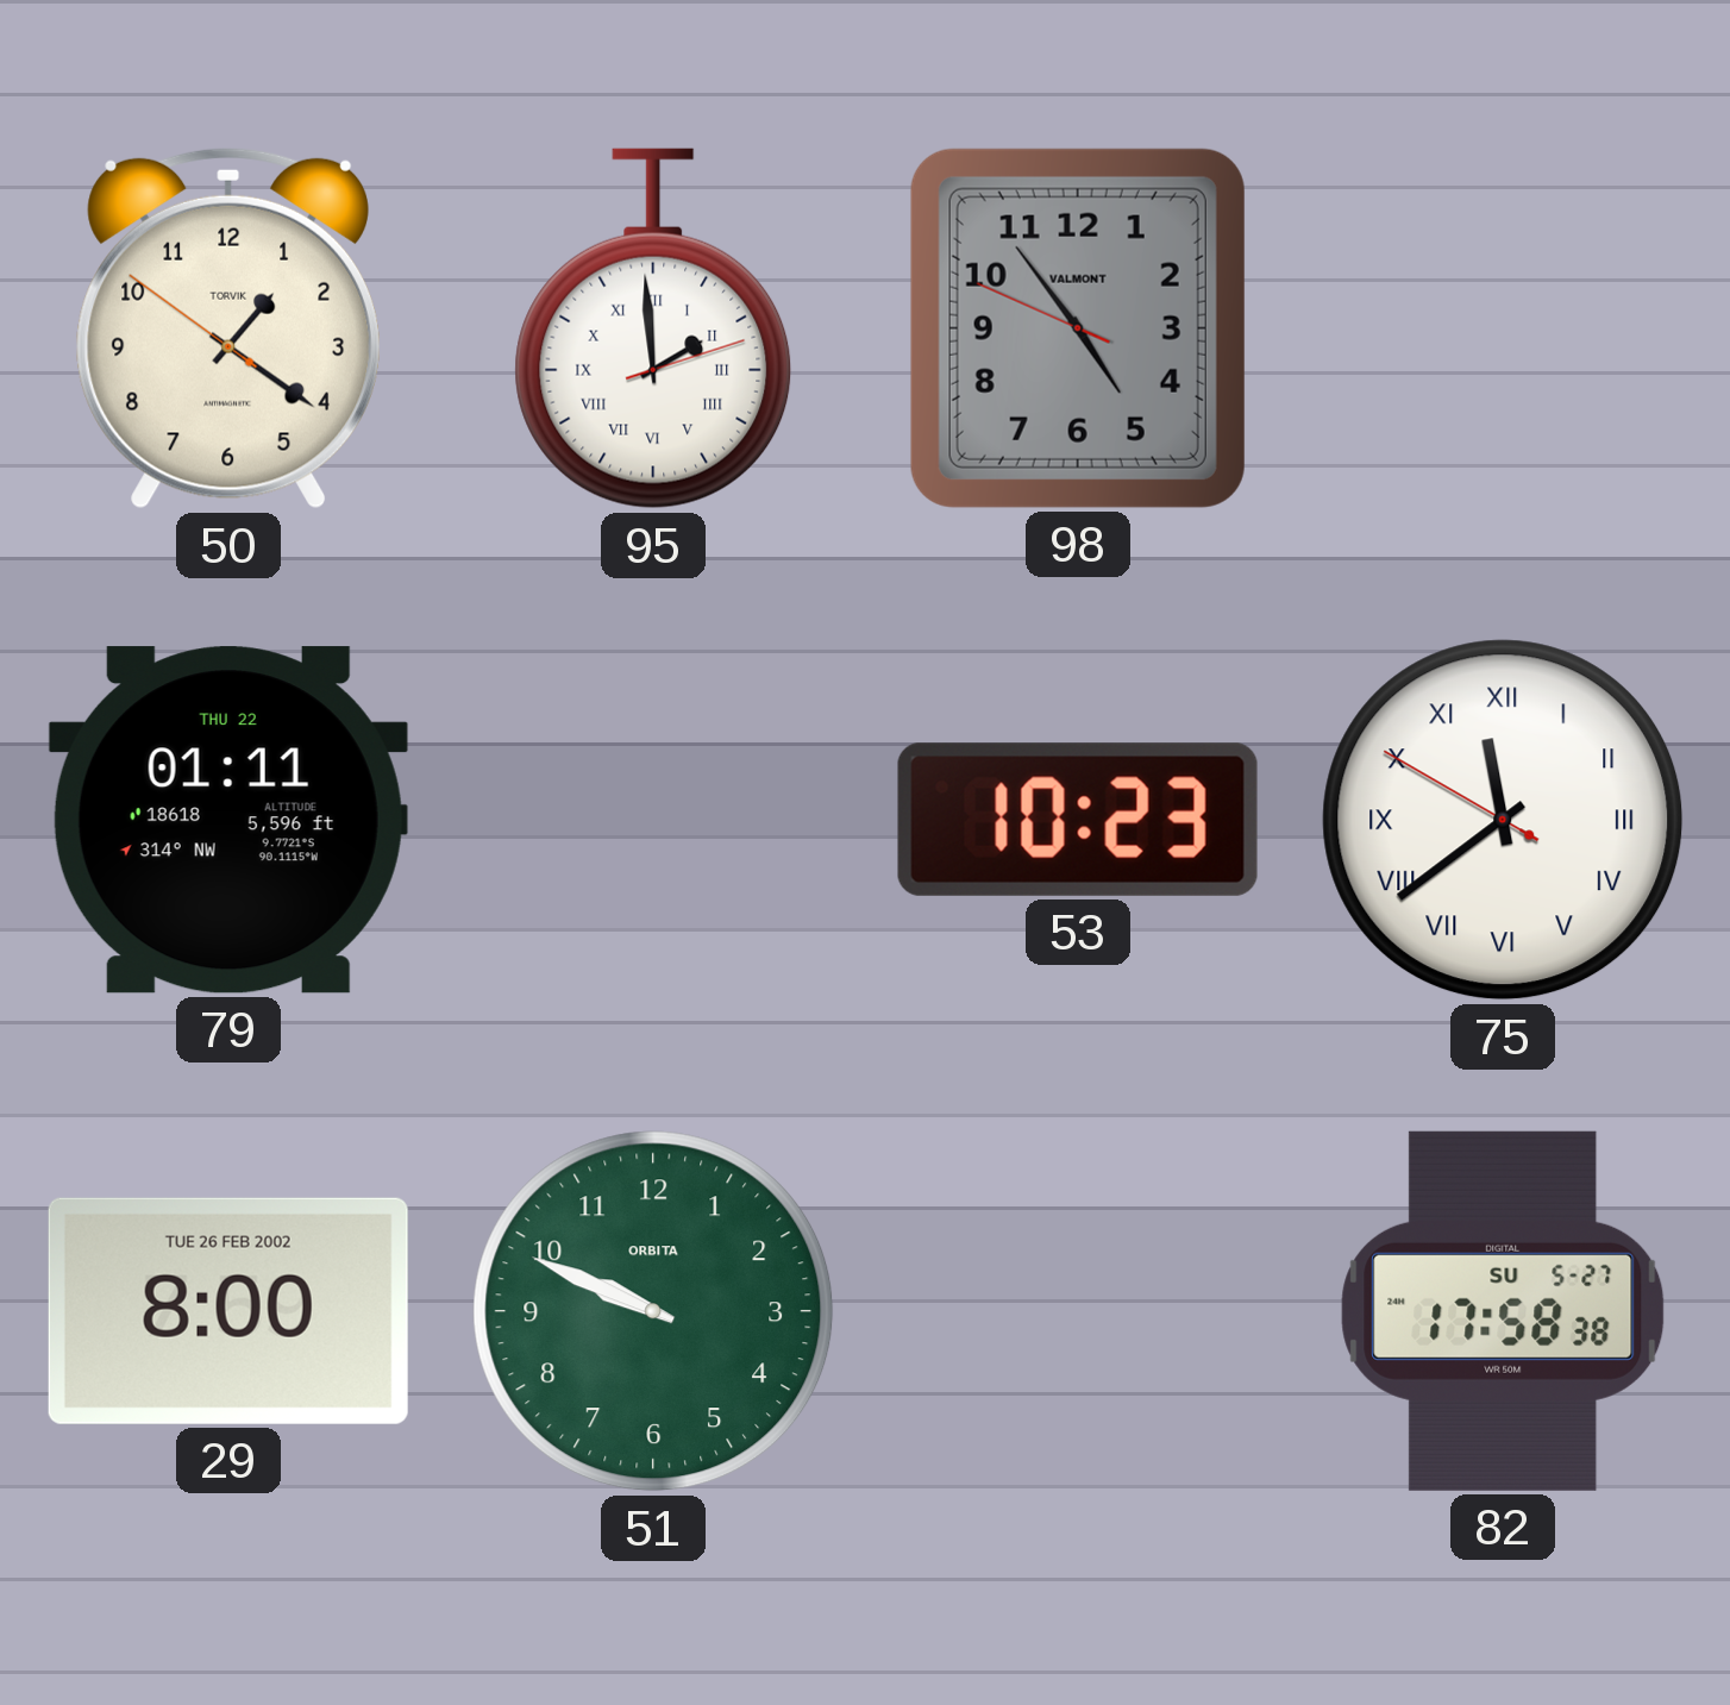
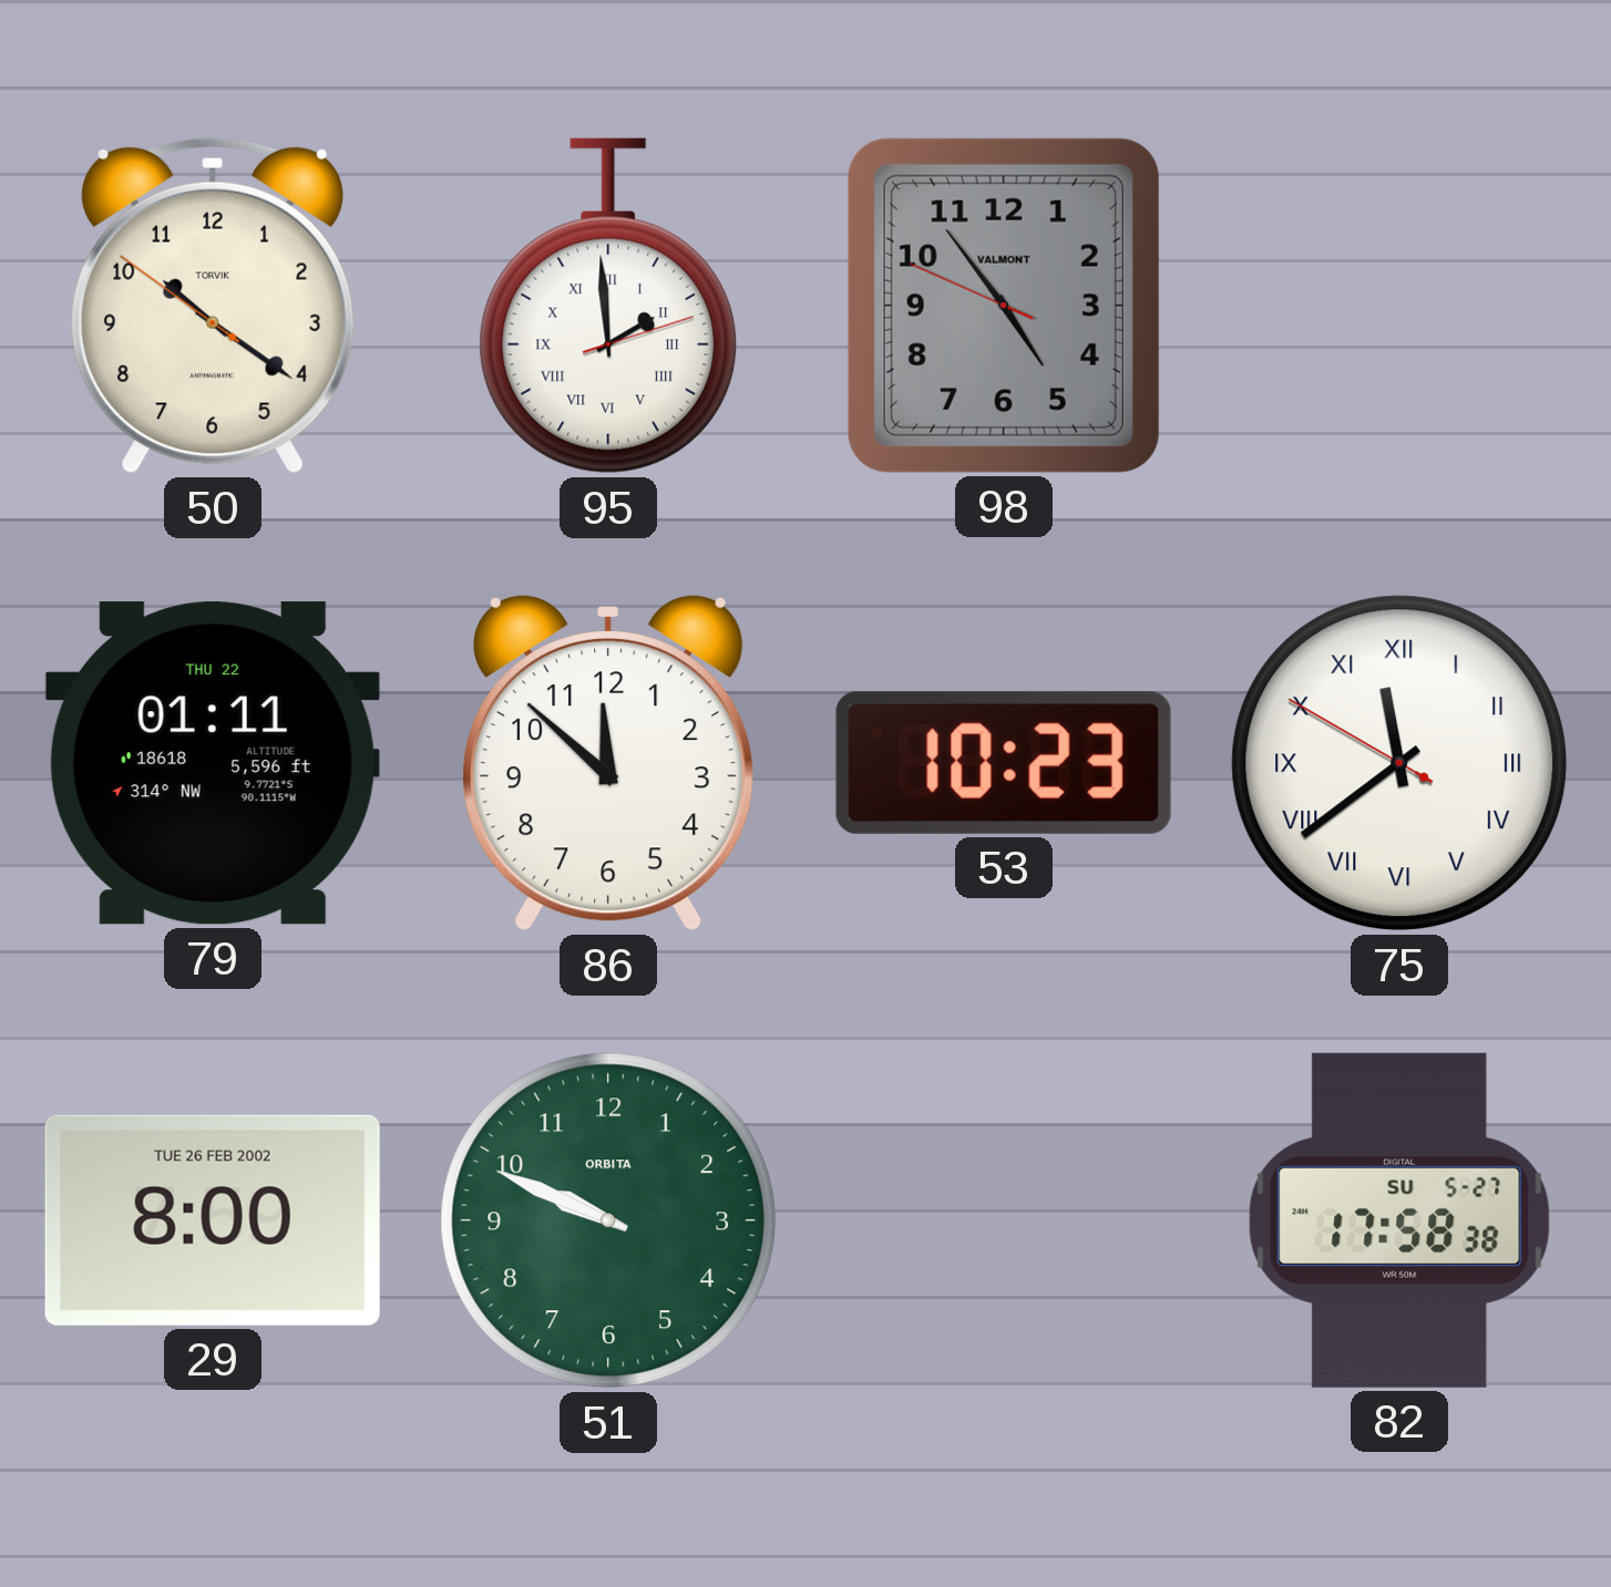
50: 1:20 -> 10:20
86: none -> 11:52
